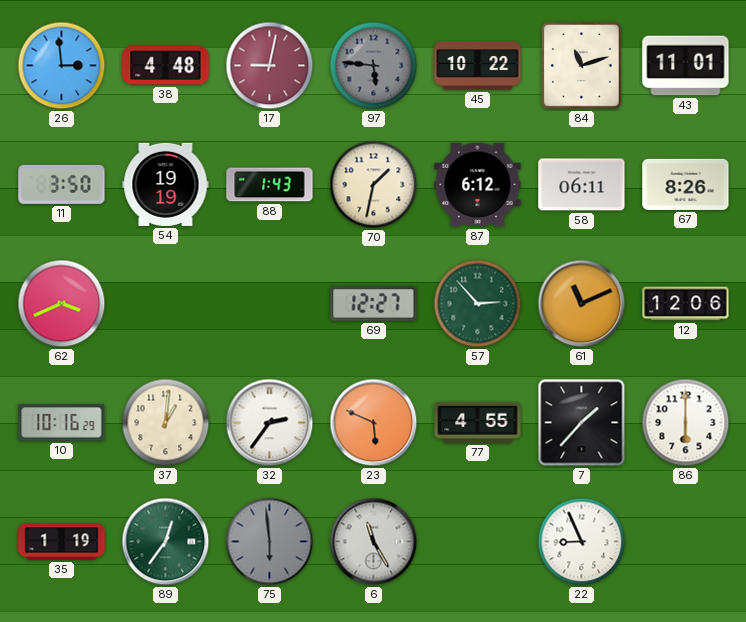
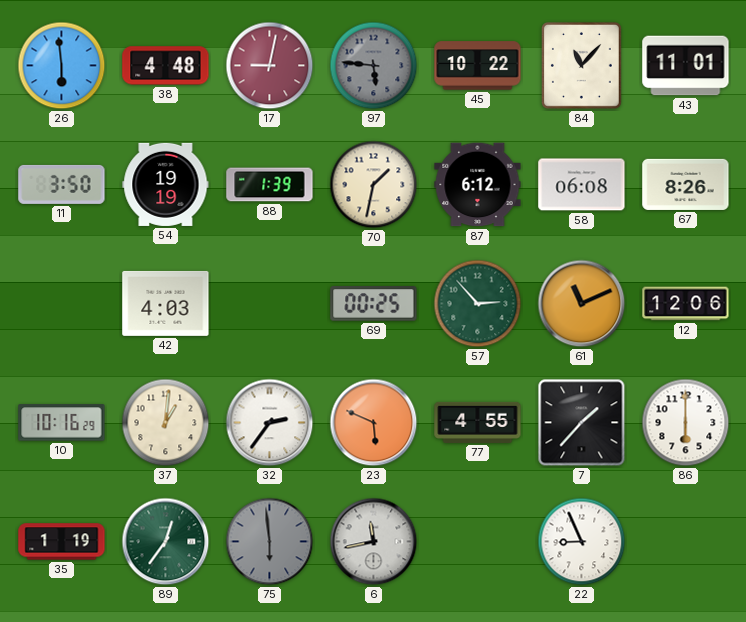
26: 2:59 -> 5:59
84: 11:12 -> 11:07
88: 1:43 -> 1:39
58: 06:11 -> 06:08
62: 3:41 -> none
42: none -> 4:03
69: 12:27 -> 00:25
6: 11:25 -> 11:43
